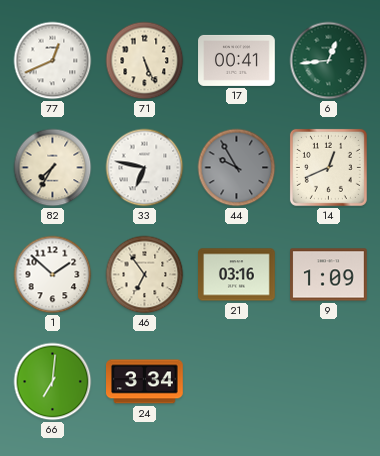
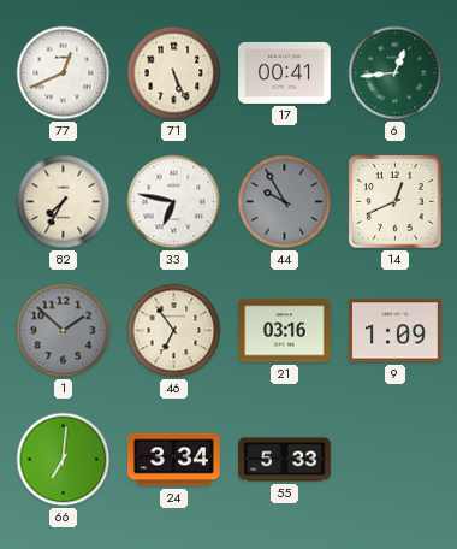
1 dial: white -> grey
55: none -> 5:33
